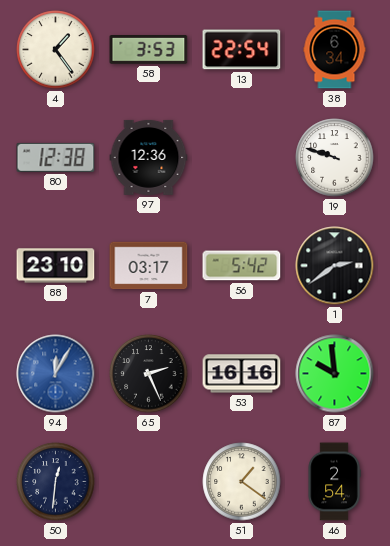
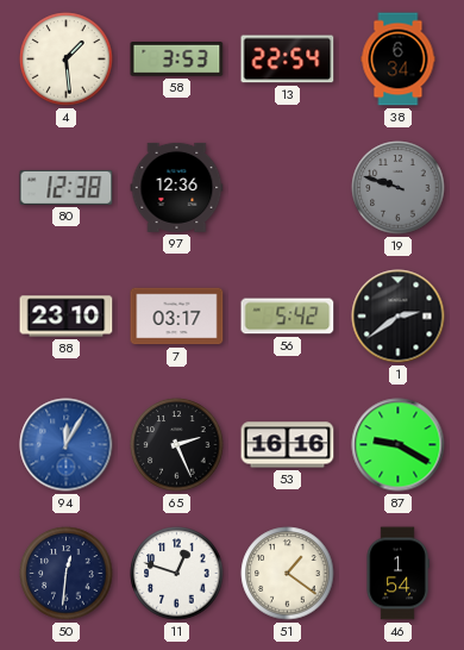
4: 1:24 -> 1:29
19 dial: white -> grey
87: 9:59 -> 9:20
11: none -> 12:48
46: 2:54 -> 1:54
